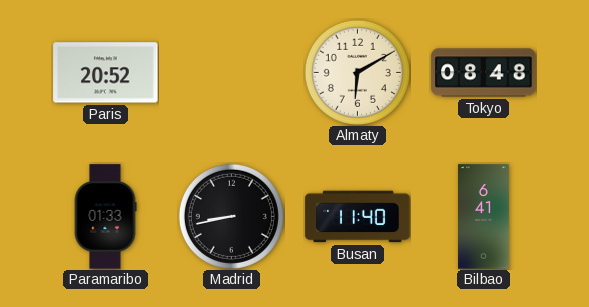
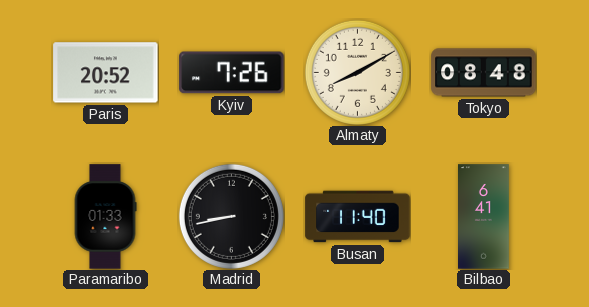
Kyiv: none -> 7:26
Almaty: 6:10 -> 8:10
